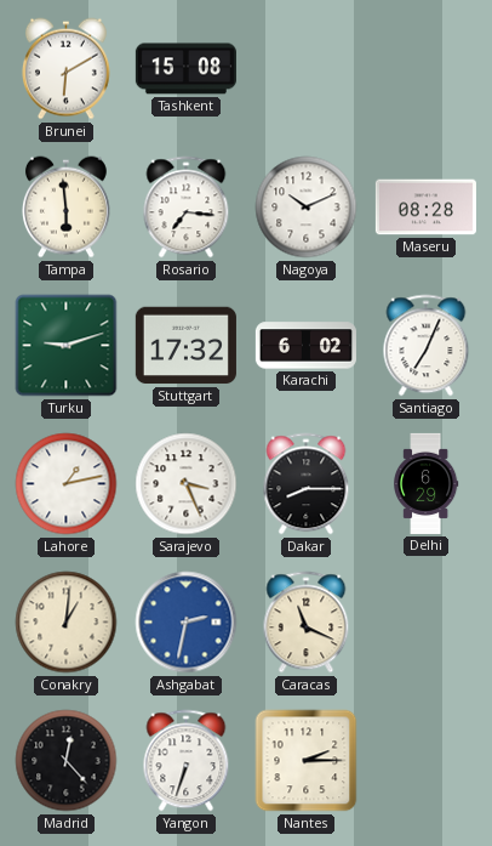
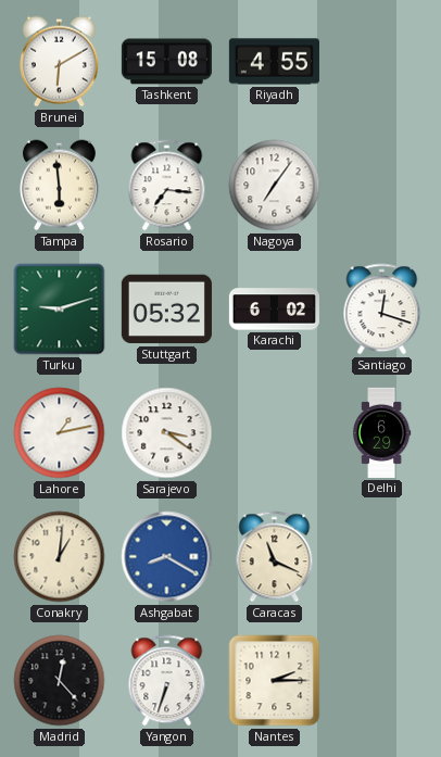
Riyadh: none -> 4:55
Nagoya: 10:11 -> 7:06
Maseru: 08:28 -> none
Stuttgart: 17:32 -> 05:32
Santiago: 7:04 -> 12:18
Sarajevo: 3:26 -> 3:21
Dakar: 8:15 -> none
Ashgabat: 2:32 -> 8:20
